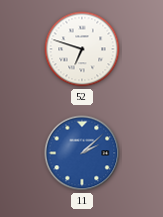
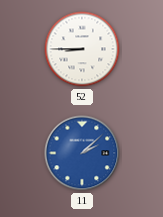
52: 6:48 -> 8:45
